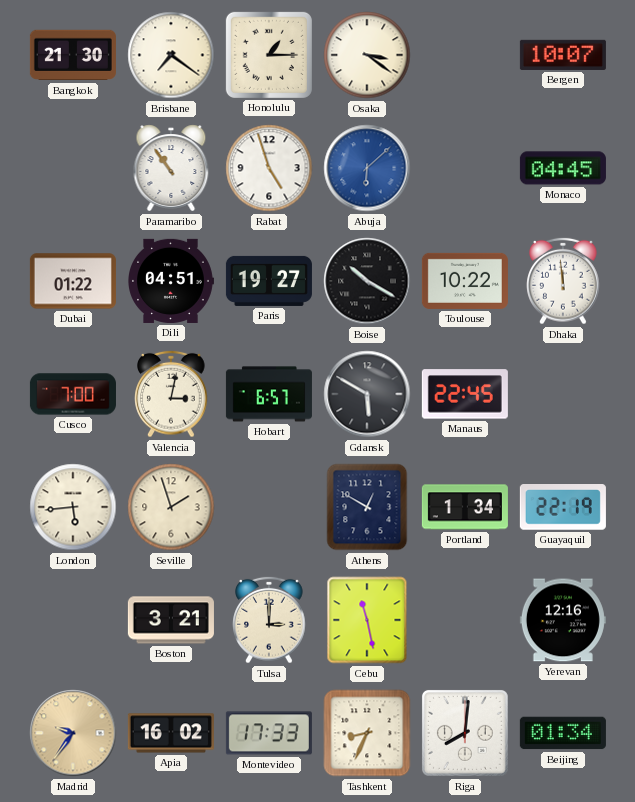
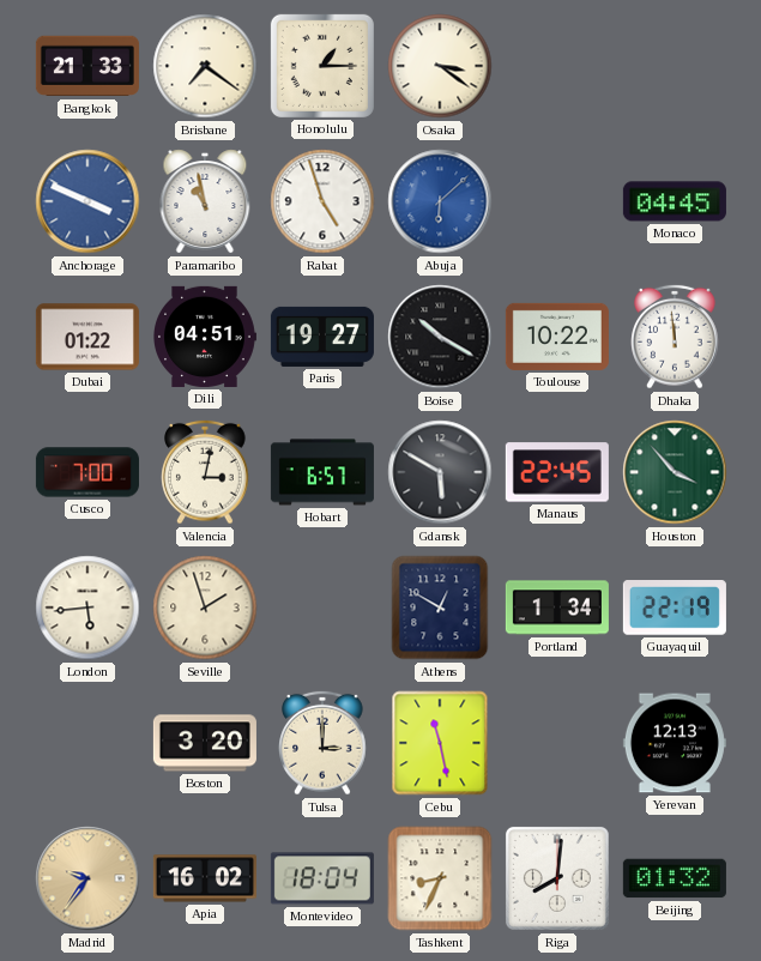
Bangkok: 21:30 -> 21:33
Bergen: 10:07 -> none
Anchorage: none -> 3:49
Paramaribo: 10:54 -> 10:58
Houston: none -> 3:53
Boston: 3:21 -> 3:20
Yerevan: 12:16 -> 12:13
Montevideo: 17:33 -> 18:04
Beijing: 01:34 -> 01:32
